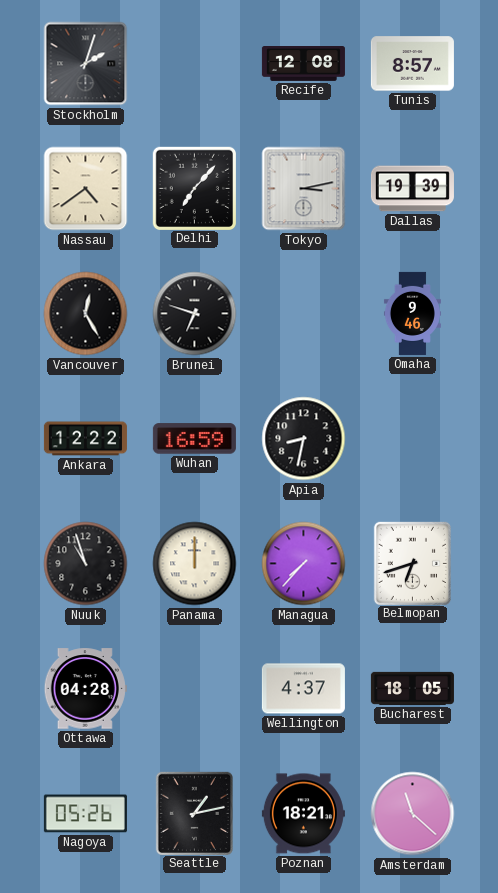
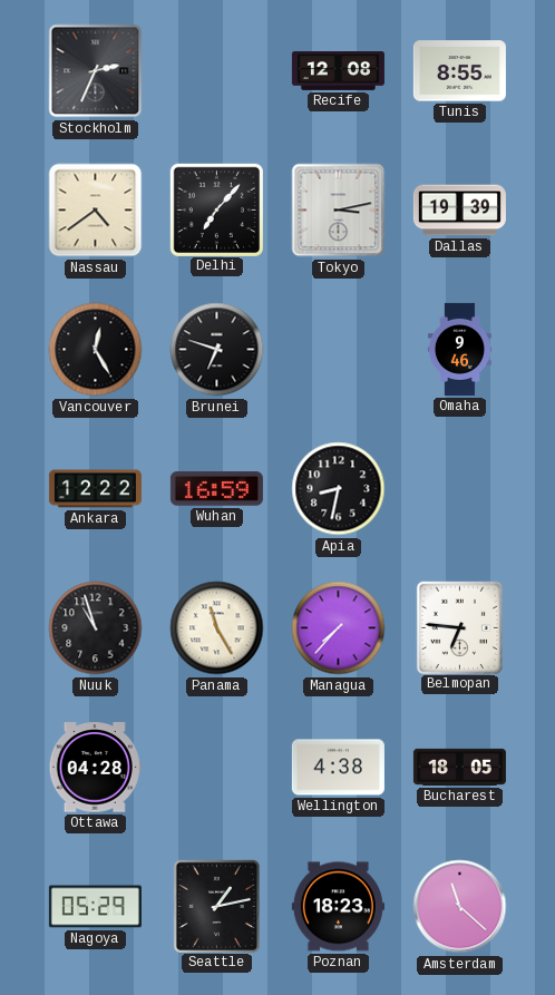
Stockholm: 2:03 -> 2:34
Tunis: 8:57 -> 8:55
Panama: 12:00 -> 11:25
Belmopan: 6:42 -> 6:46
Wellington: 4:37 -> 4:38
Nagoya: 05:26 -> 05:29
Poznan: 18:21 -> 18:23
